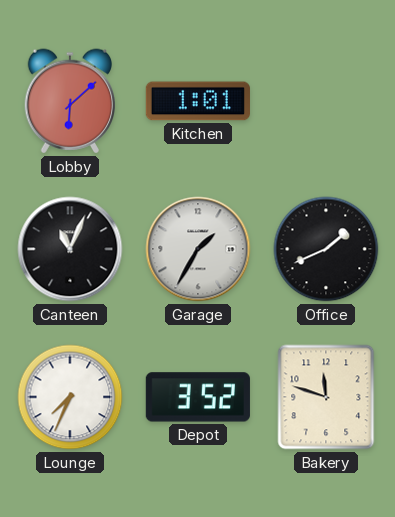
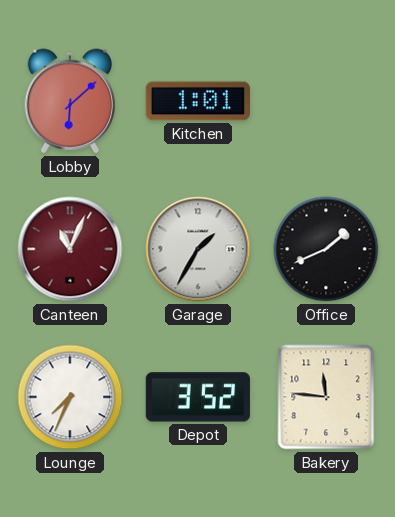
Canteen dial: black -> burgundy
Bakery: 11:48 -> 11:46
